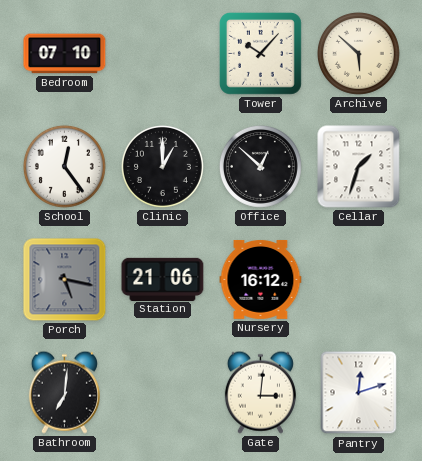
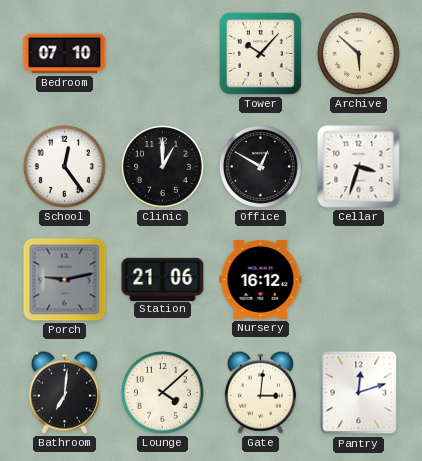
Office: 12:52 -> 12:50
Cellar: 1:33 -> 3:33
Porch: 5:17 -> 9:13
Lounge: none -> 4:08
